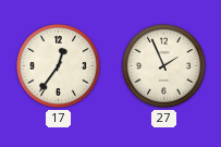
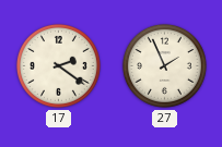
17: 12:36 -> 2:21
